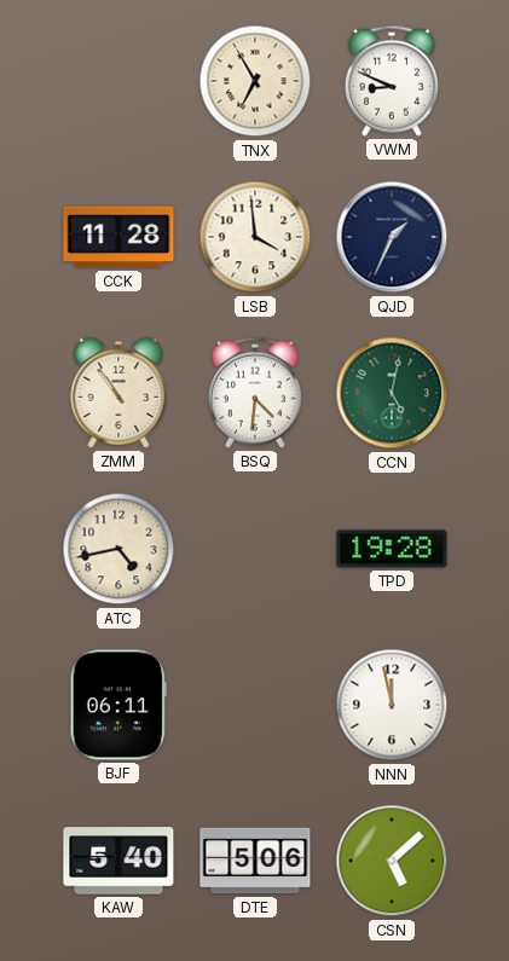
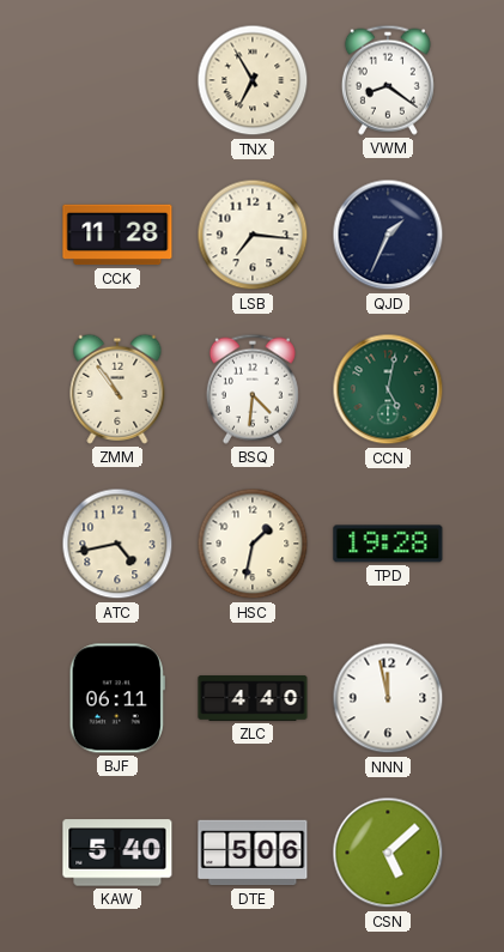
VWM: 8:49 -> 8:21
LSB: 3:59 -> 7:16
HSC: none -> 1:32
ZLC: none -> 4:40
